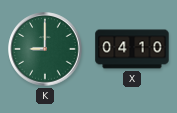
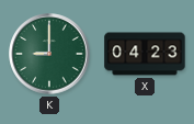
X: 04:10 -> 04:23
